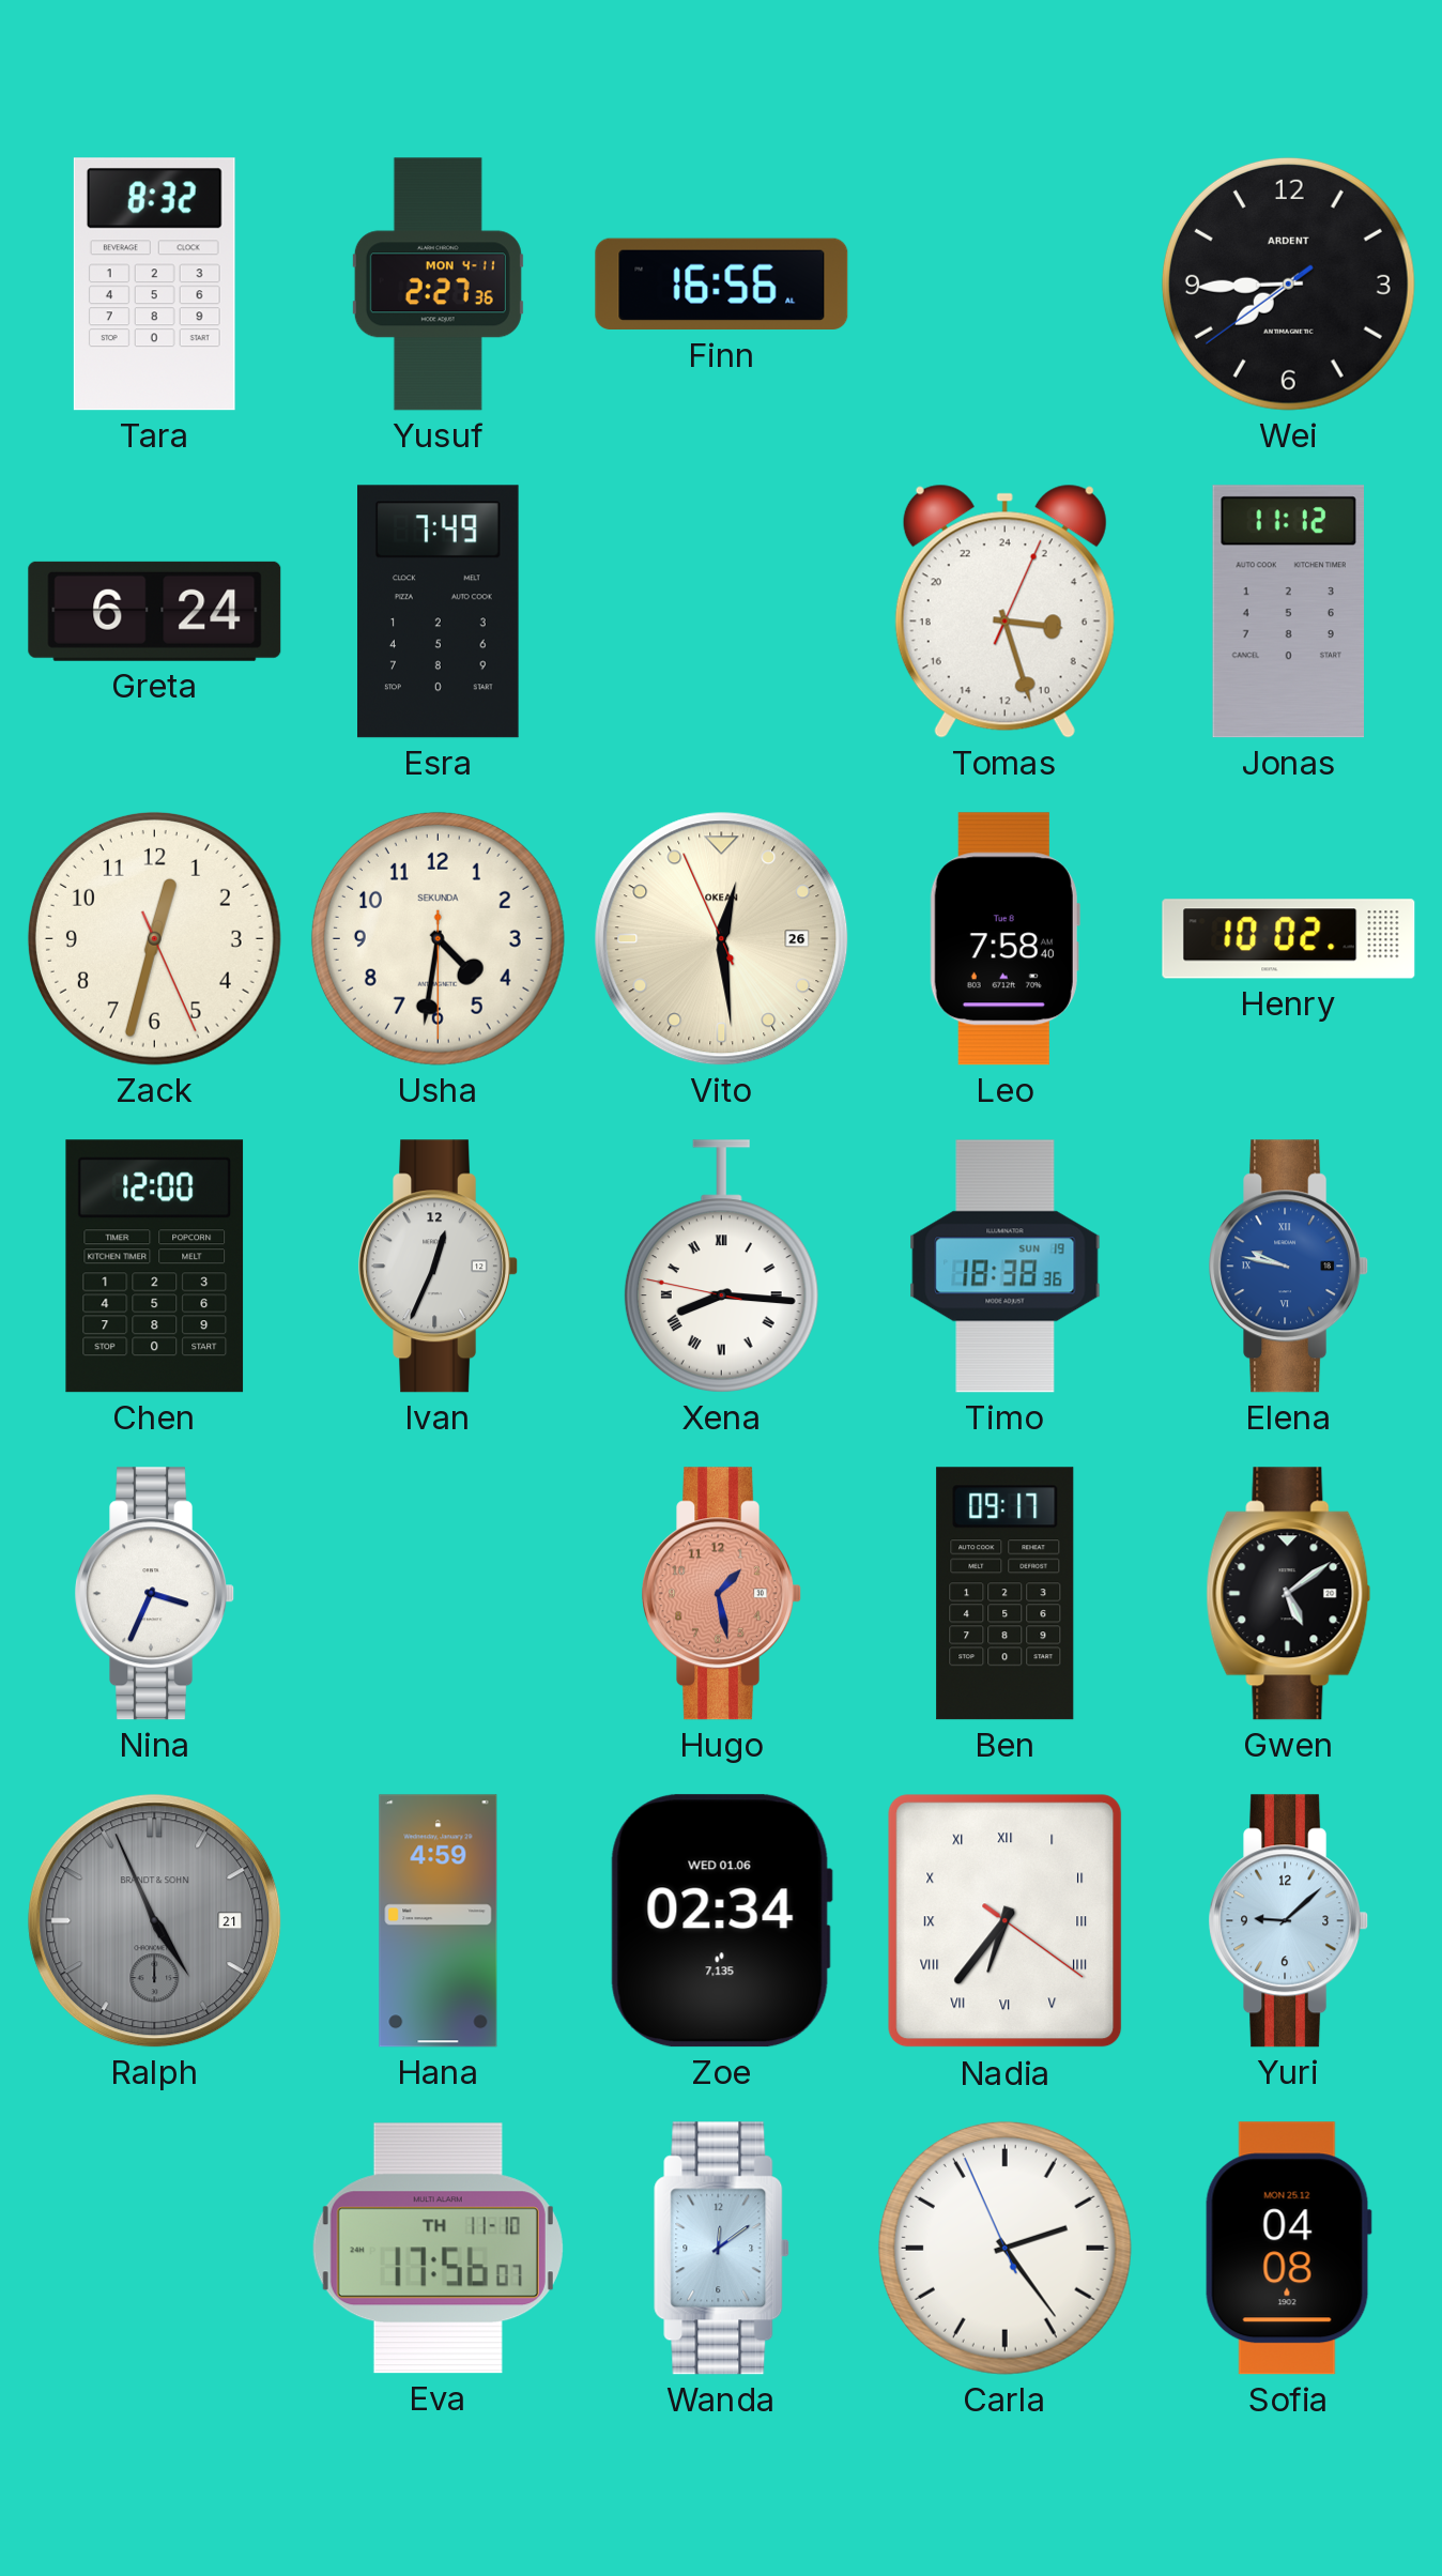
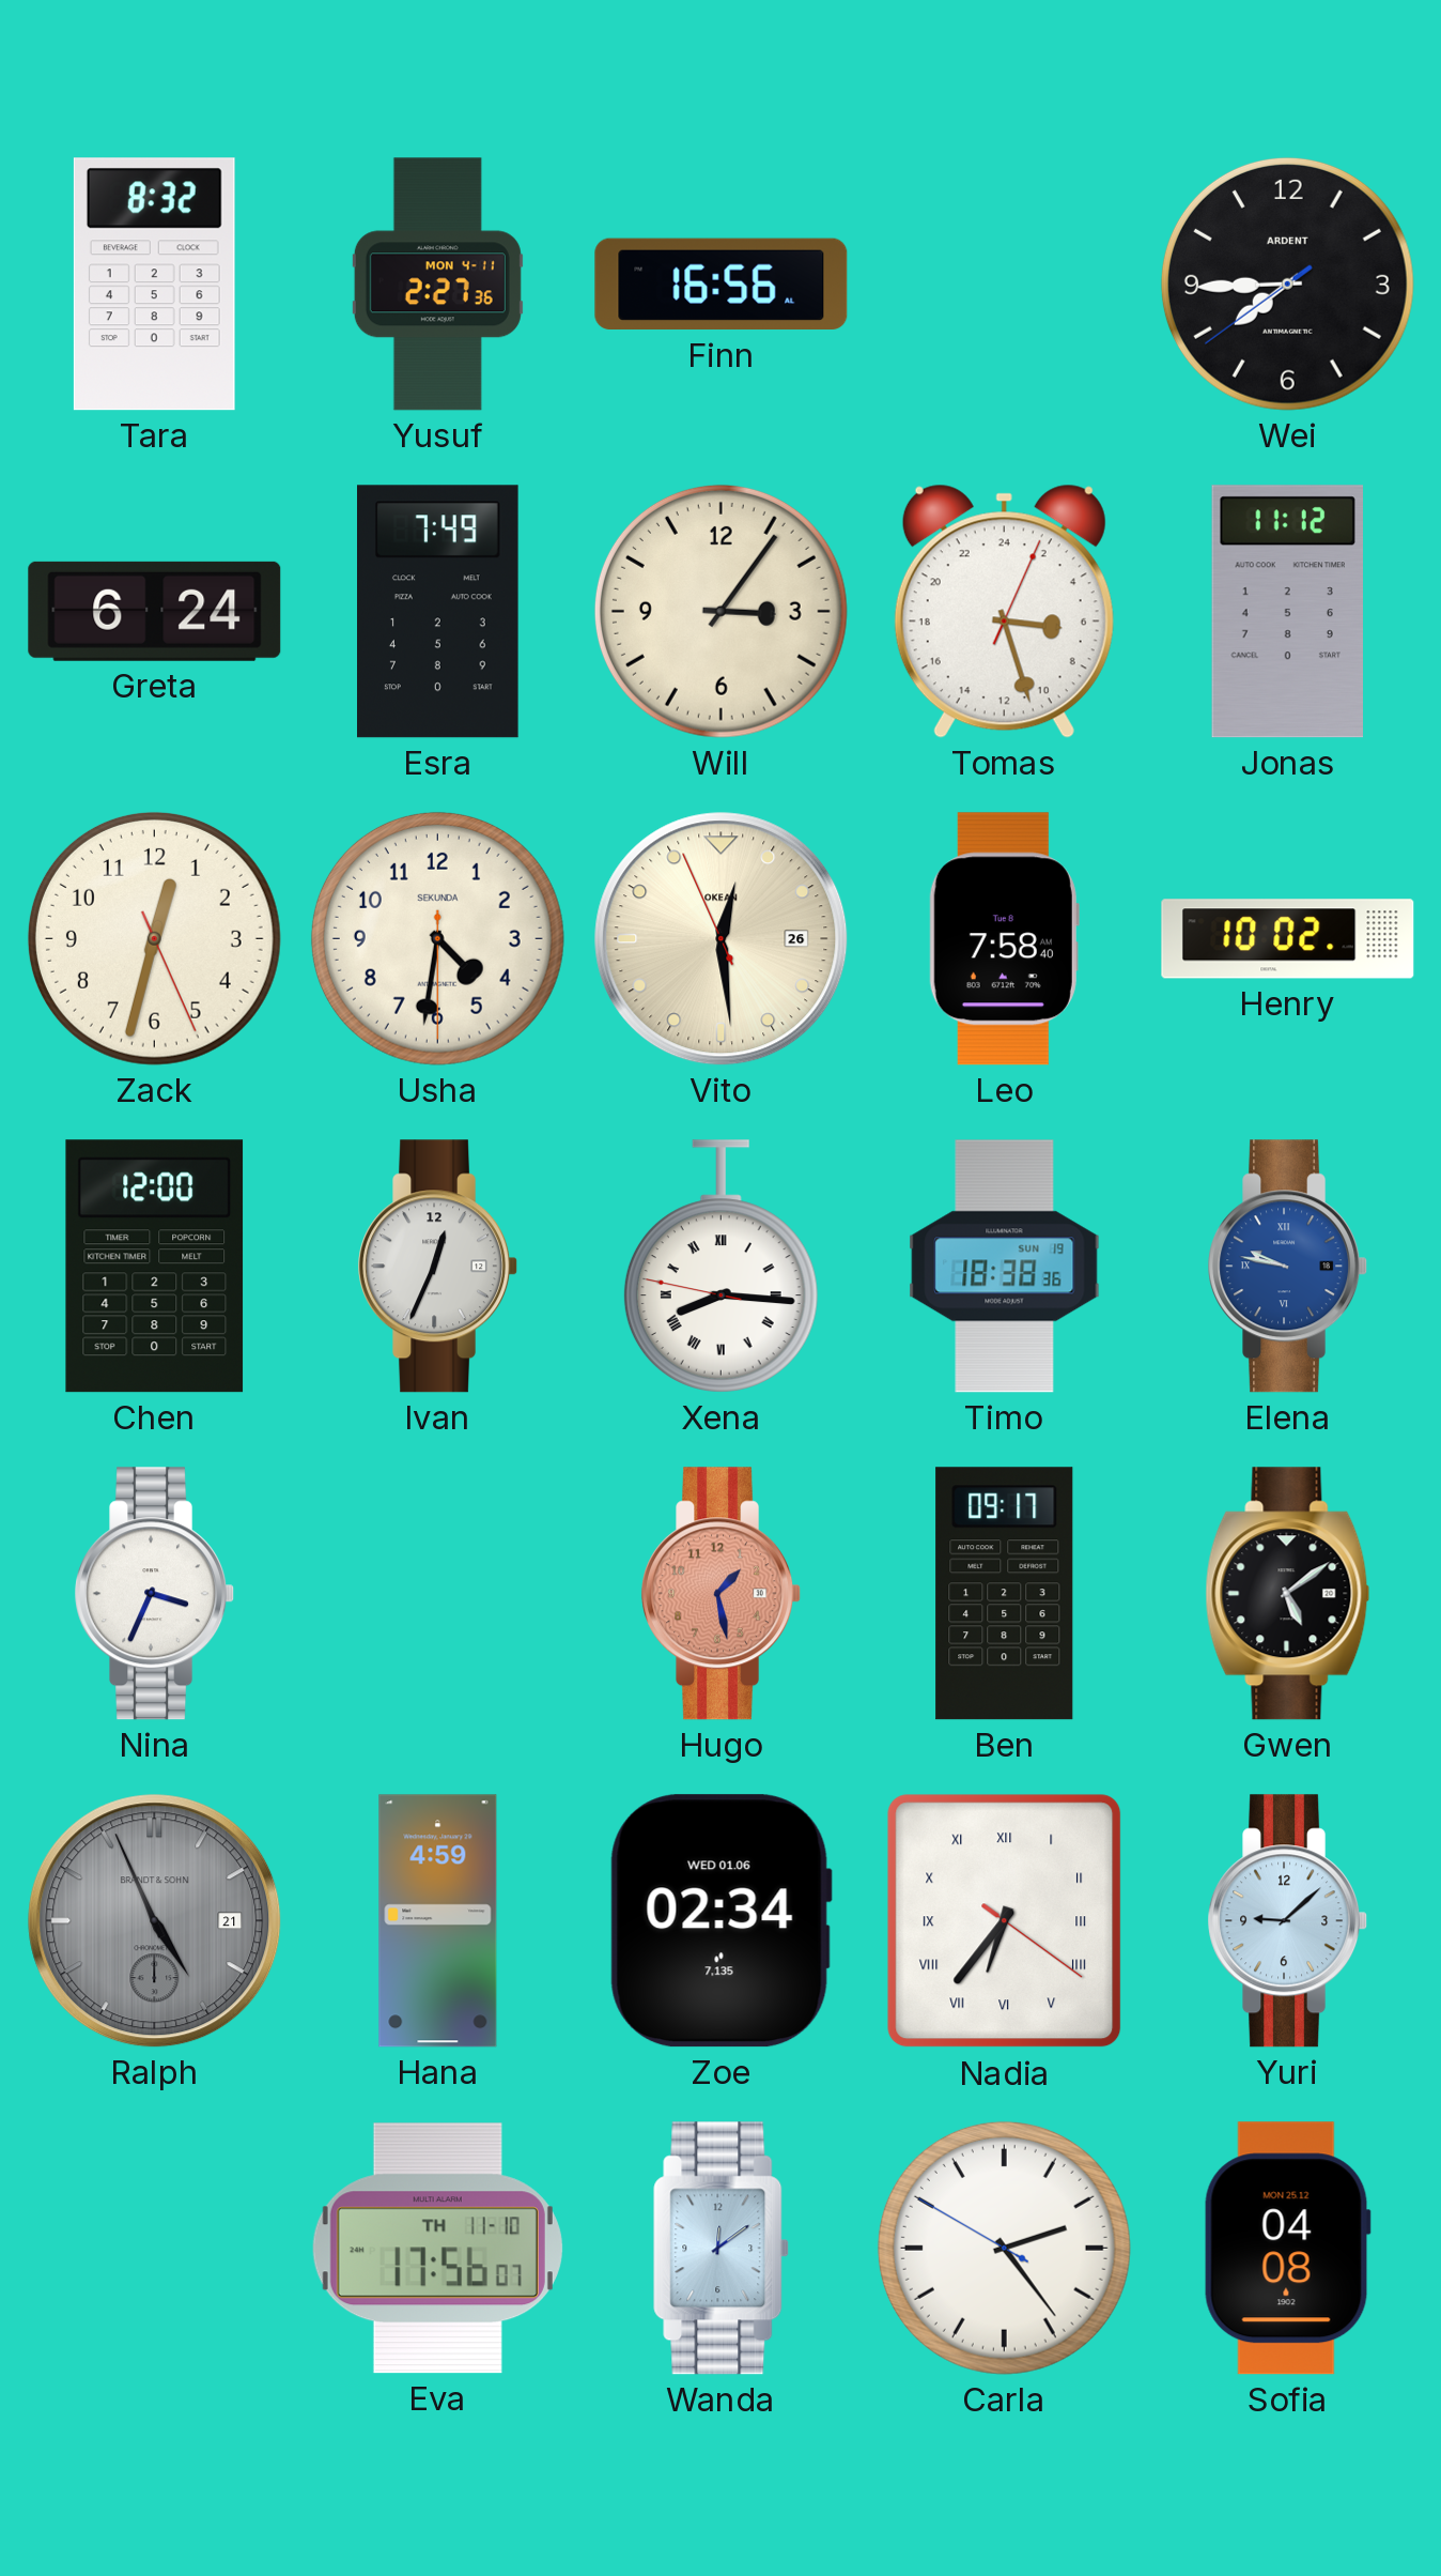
Will: none -> 3:06
Carla: 2:23:56 -> 2:23:50
